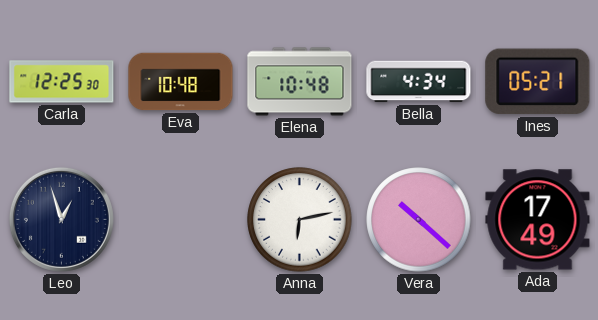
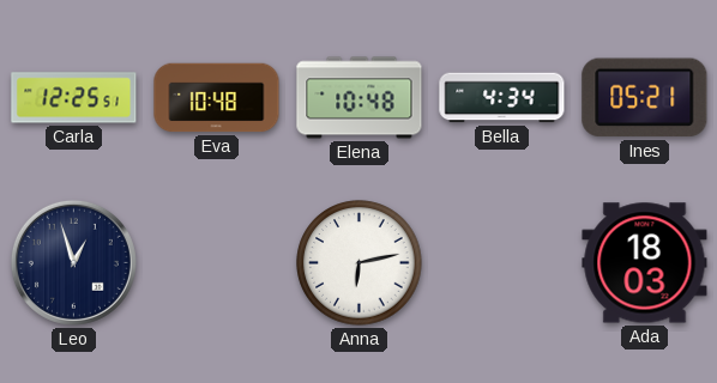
Carla: 12:25:30 -> 12:25:51
Vera: 10:22 -> none
Ada: 17:49 -> 18:03
